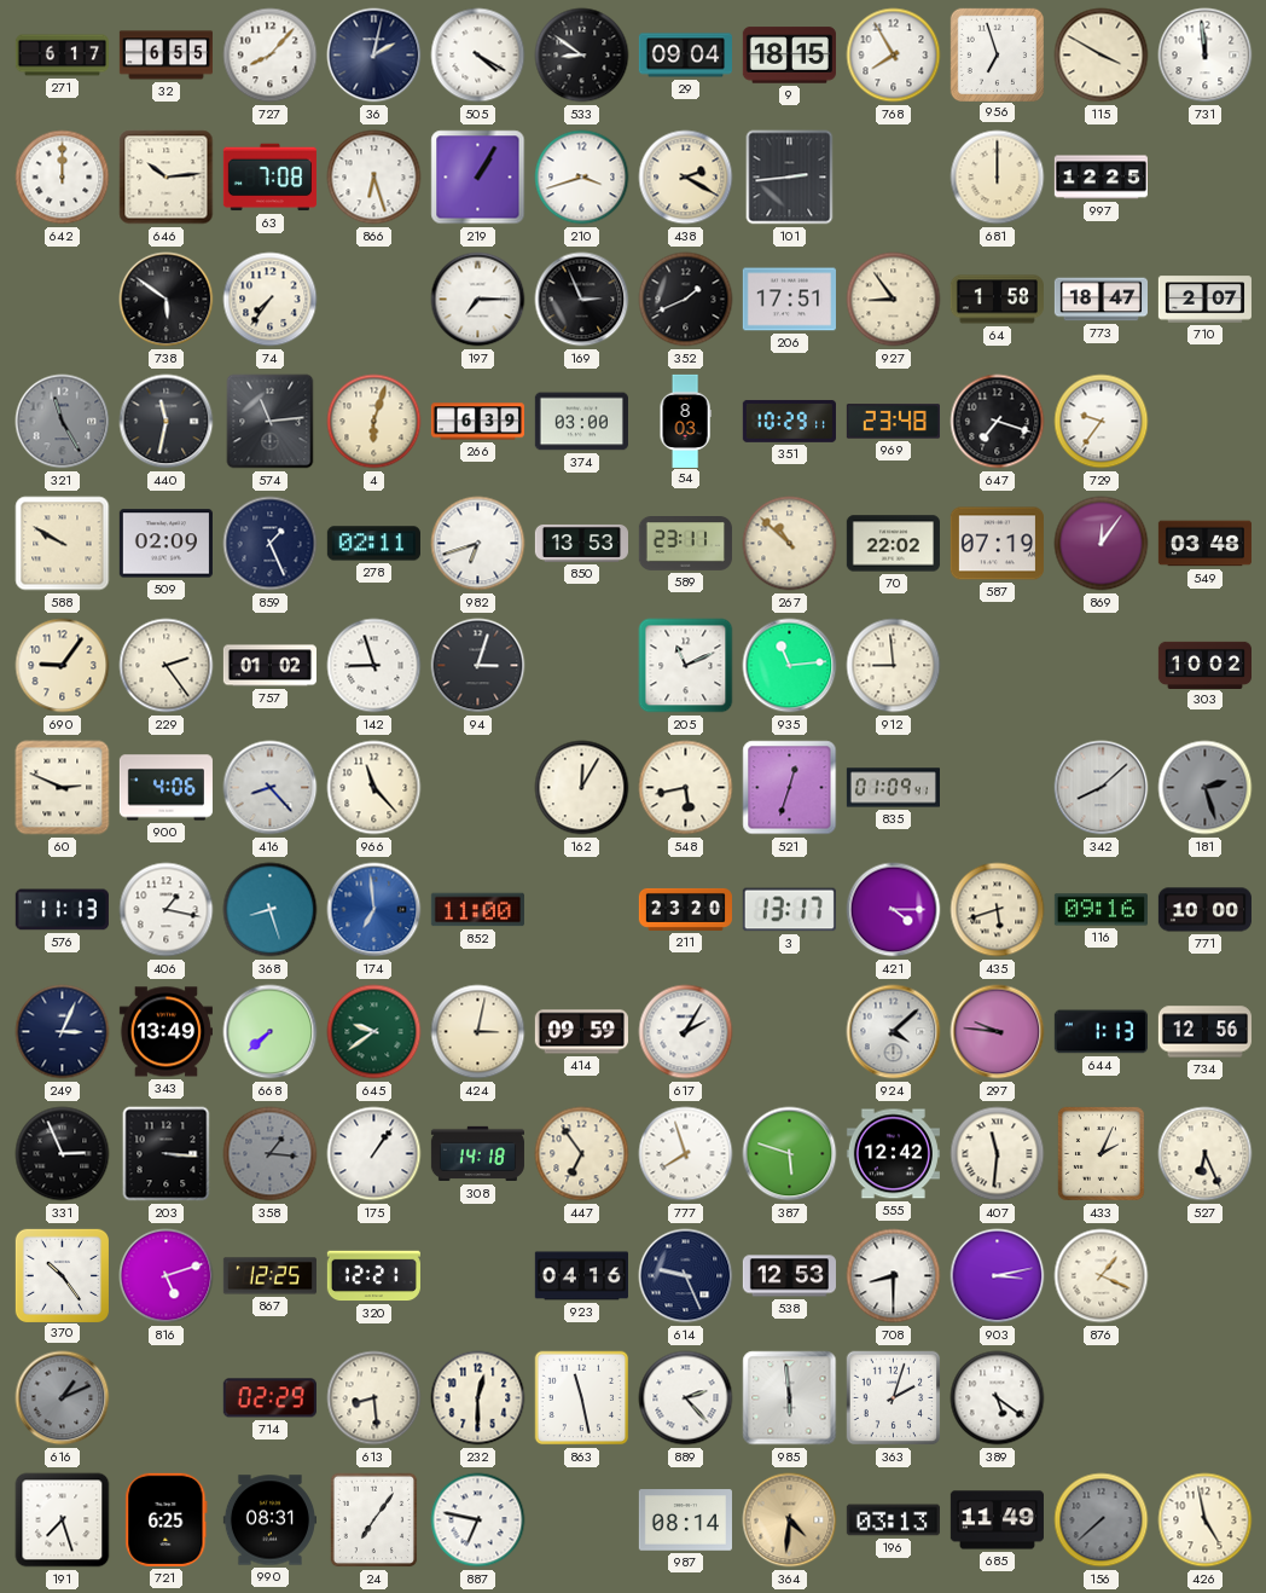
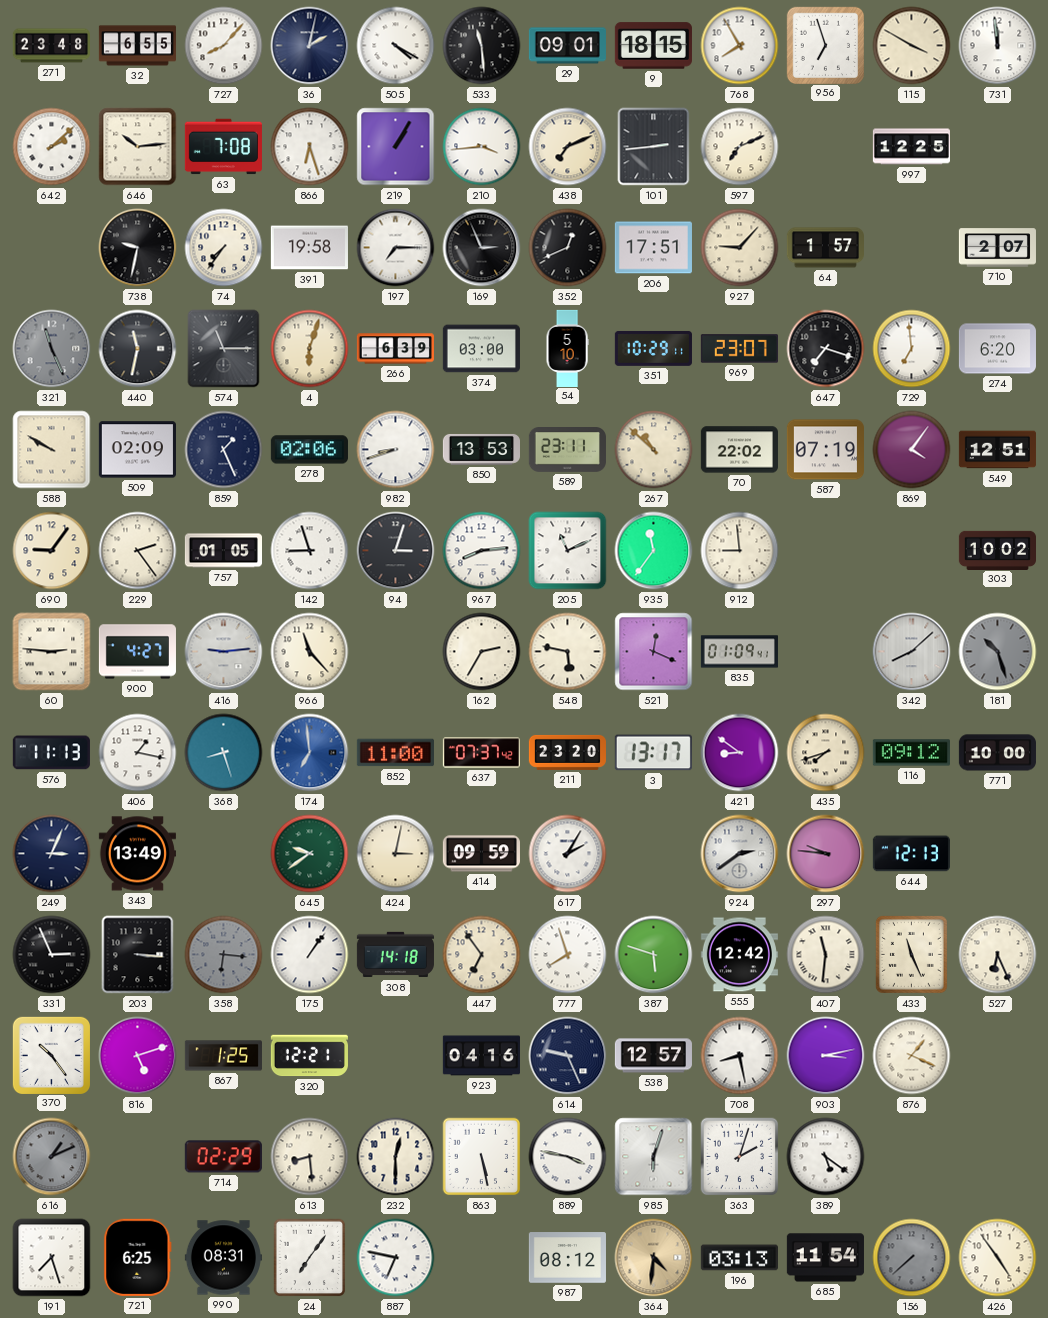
271: 6:17 -> 23:48
533: 8:51 -> 11:29
29: 09:04 -> 09:01
642: 12:00 -> 2:08
210: 3:42 -> 3:44
438: 2:20 -> 7:11
597: none -> 7:11
681: 12:00 -> none
738: 5:51 -> 9:32
391: none -> 19:58
352: 1:41 -> 12:41
927: 8:54 -> 9:07
64: 1:58 -> 1:57
773: 18:47 -> none
321: 11:25 -> 11:26
574: 11:14 -> 11:15
54: 8:03 -> 5:10
969: 23:48 -> 23:07
729: 9:36 -> 6:59
274: none -> 6:20
278: 02:11 -> 02:06
982: 6:42 -> 8:42
869: 12:06 -> 4:06
549: 03:48 -> 12:51
757: 01:02 -> 01:05
967: none -> 8:14
935: 11:14 -> 11:36
60: 2:49 -> 2:46
900: 4:06 -> 4:27
416: 8:23 -> 9:14
162: 12:05 -> 2:35
548: 5:43 -> 5:47
521: 12:33 -> 12:19
181: 2:27 -> 10:27
637: none -> 07:37
421: 4:15 -> 8:51
435: 5:42 -> 7:42
116: 09:16 -> 09:12
668: 7:38 -> none
924: 4:08 -> 2:39
644: 1:13 -> 12:13
734: 12:56 -> none
358: 1:16 -> 6:16
433: 2:04 -> 11:26
867: 12:25 -> 1:25
538: 12:53 -> 12:57
708: 8:30 -> 8:28
863: 11:28 -> 5:28
889: 2:23 -> 3:47
985: 5:59 -> 6:03
987: 08:14 -> 08:12
685: 11:49 -> 11:54
426: 4:58 -> 4:54
